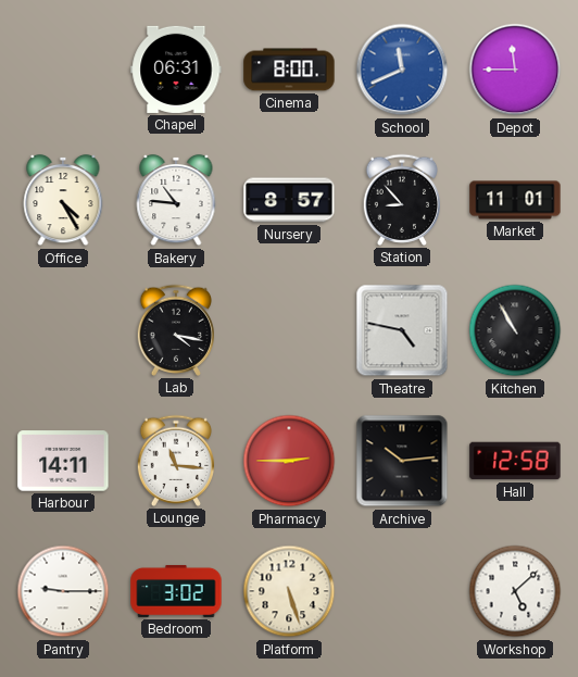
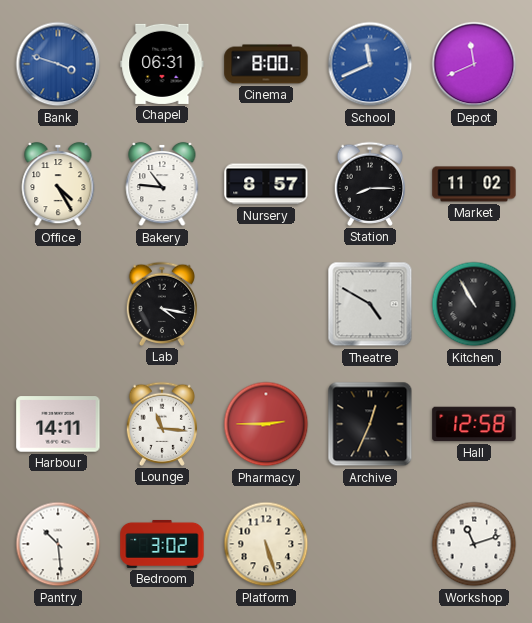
Bank: none -> 3:48
Depot: 11:45 -> 11:41
Station: 8:53 -> 8:15
Market: 11:01 -> 11:02
Theatre: 4:47 -> 4:50
Archive: 10:14 -> 12:34
Pantry: 9:15 -> 10:29
Workshop: 5:08 -> 11:12
